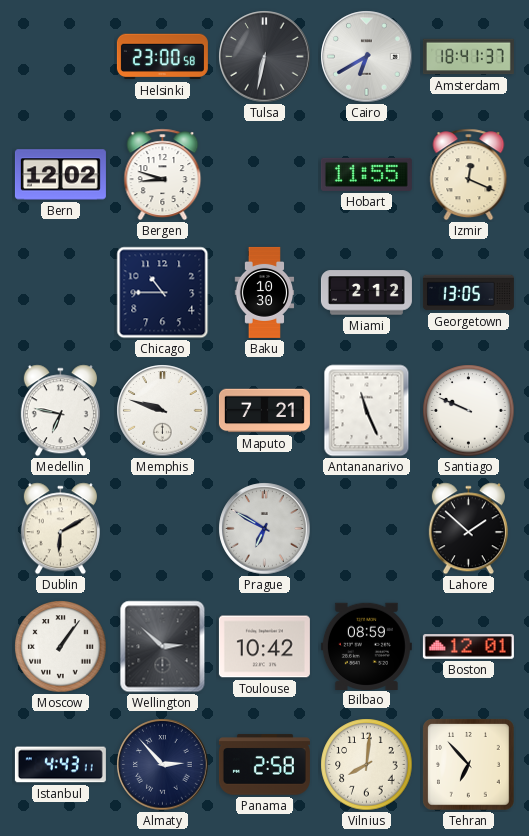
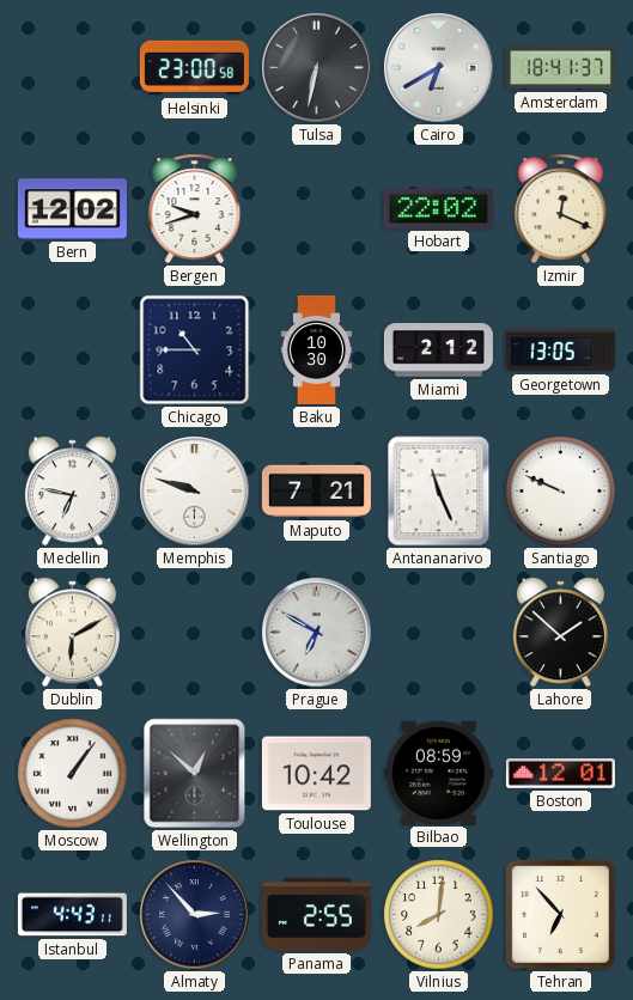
Bergen: 8:48 -> 9:42
Hobart: 11:55 -> 22:02
Wellington: 2:52 -> 12:52
Panama: 2:58 -> 2:55
